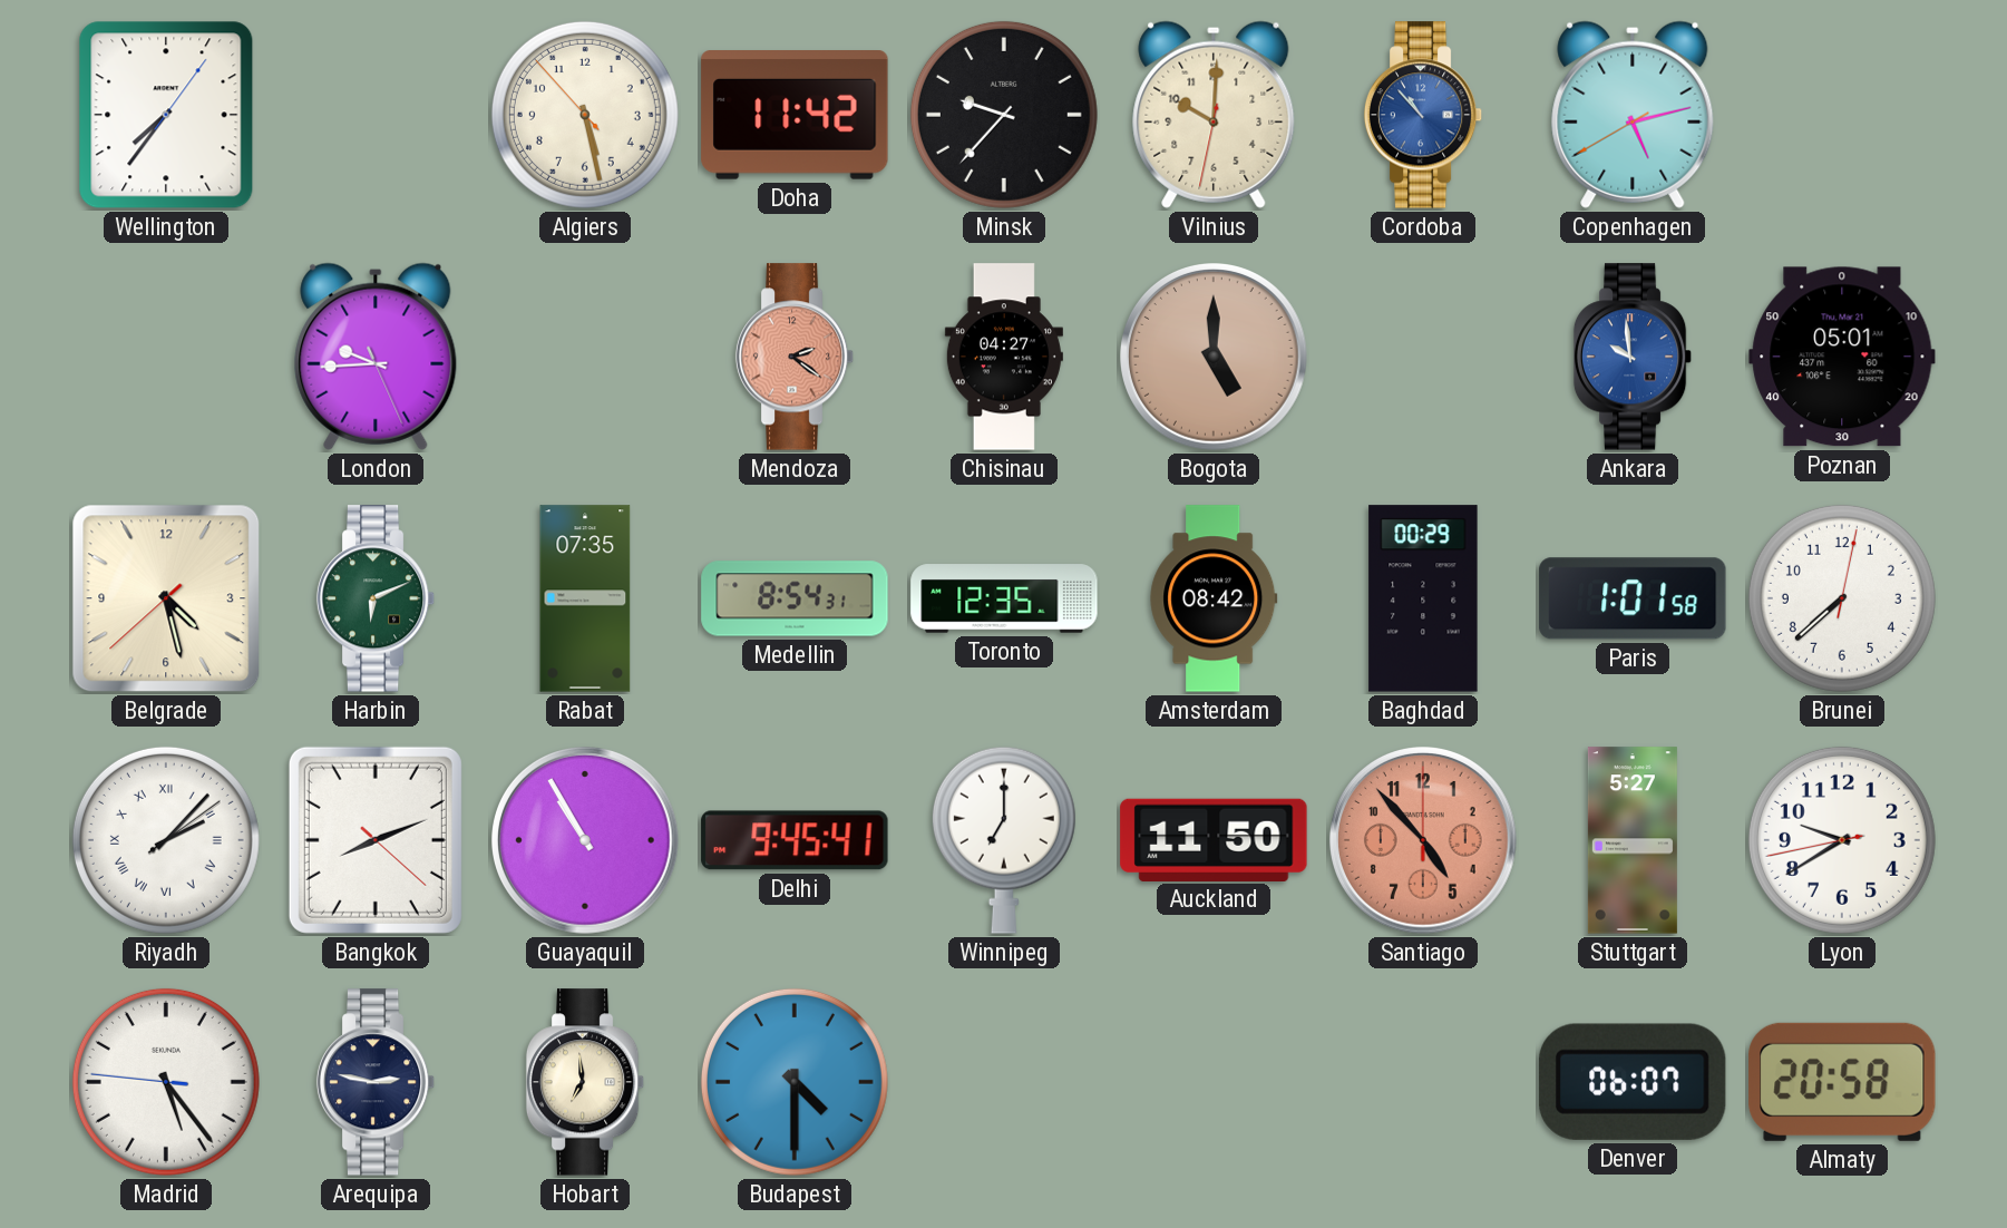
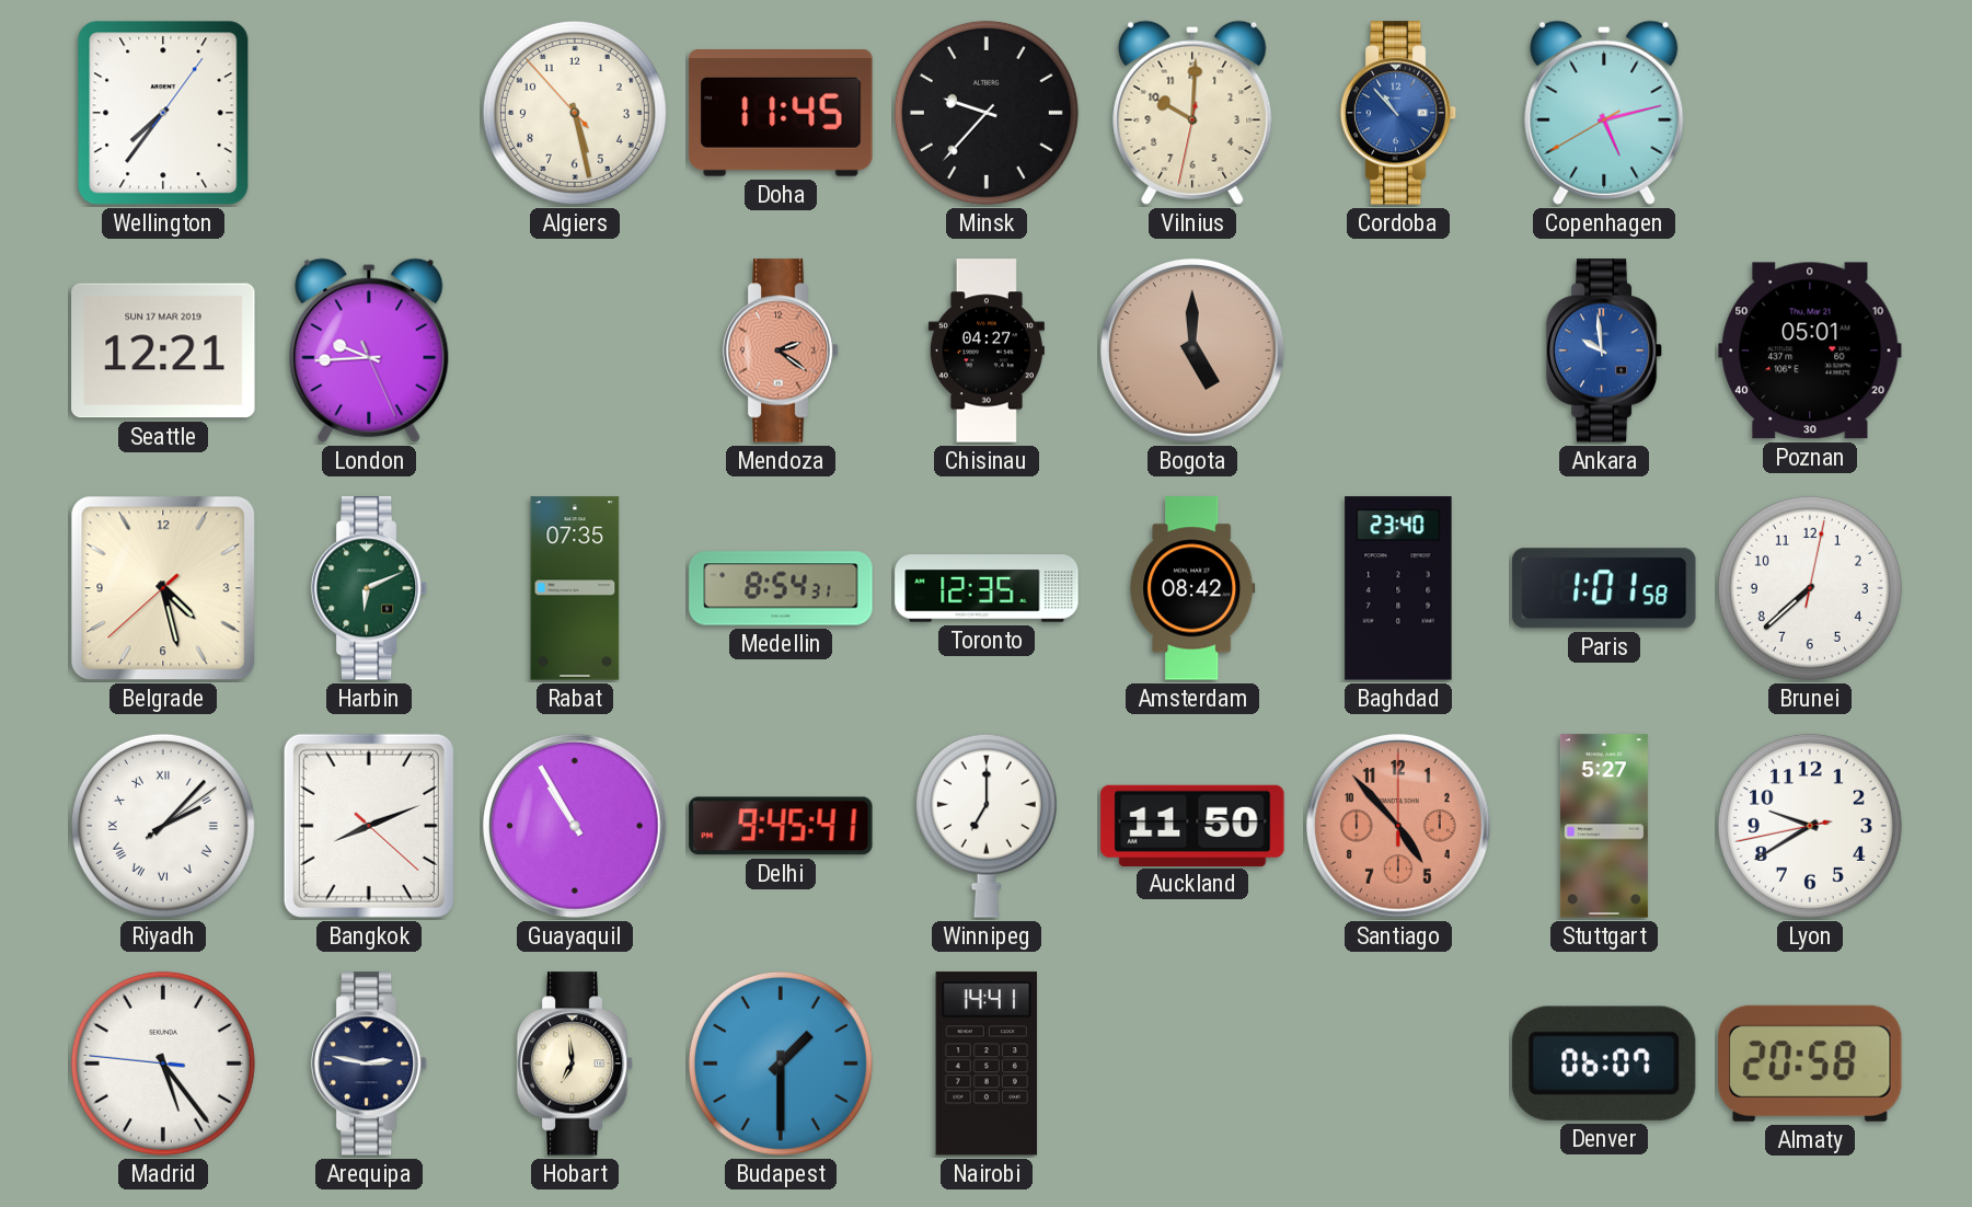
Doha: 11:42 -> 11:45
Seattle: none -> 12:21
Baghdad: 00:29 -> 23:40
Budapest: 4:30 -> 1:30
Nairobi: none -> 14:41
